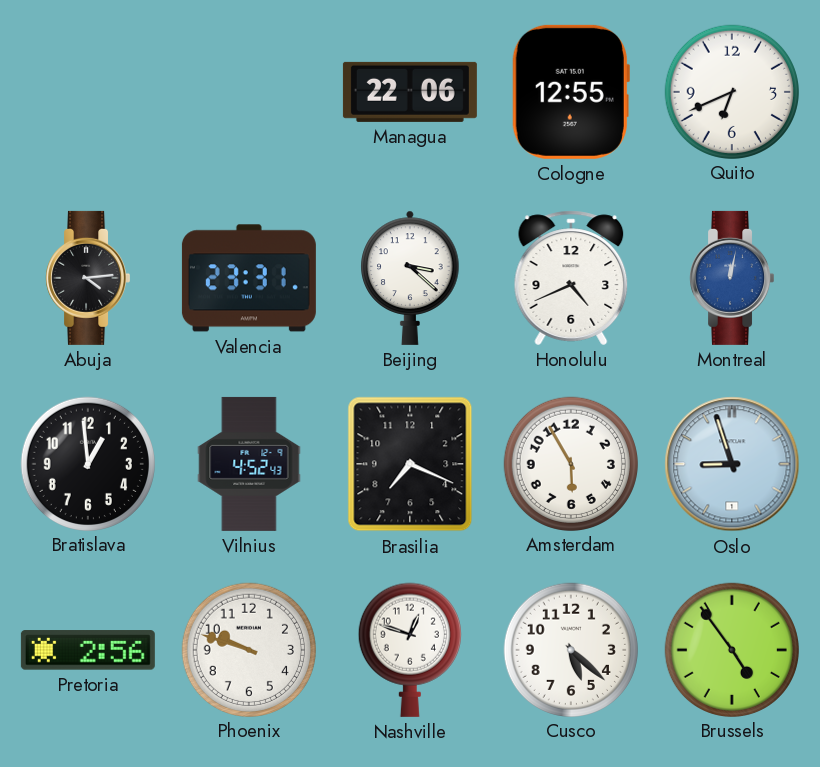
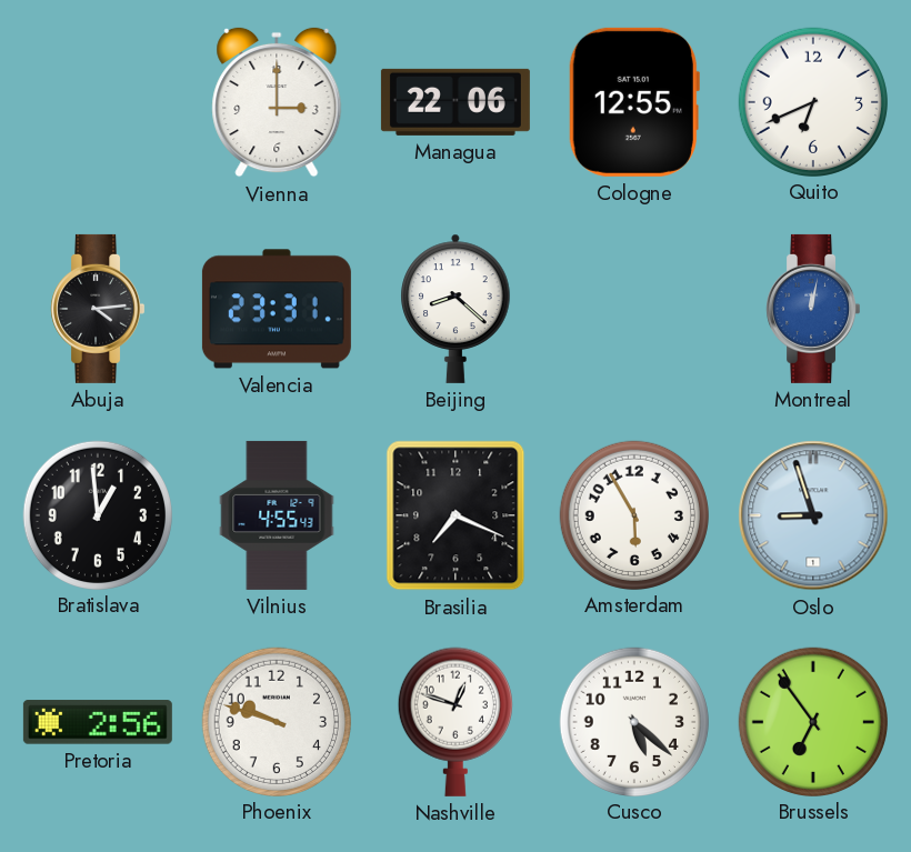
Vienna: none -> 3:00
Beijing: 3:22 -> 8:22
Honolulu: 4:41 -> none
Vilnius: 4:52 -> 4:55
Brussels: 4:54 -> 6:54
